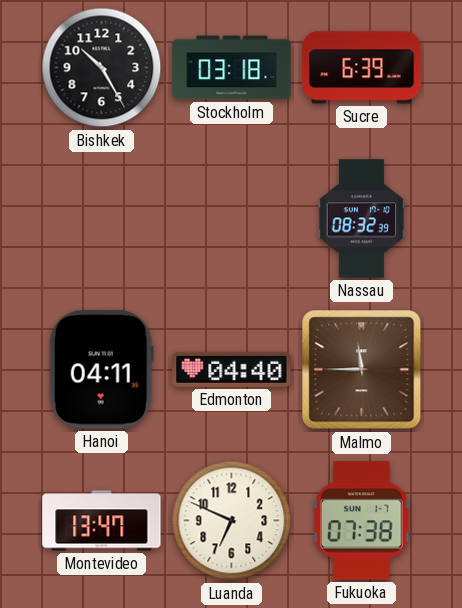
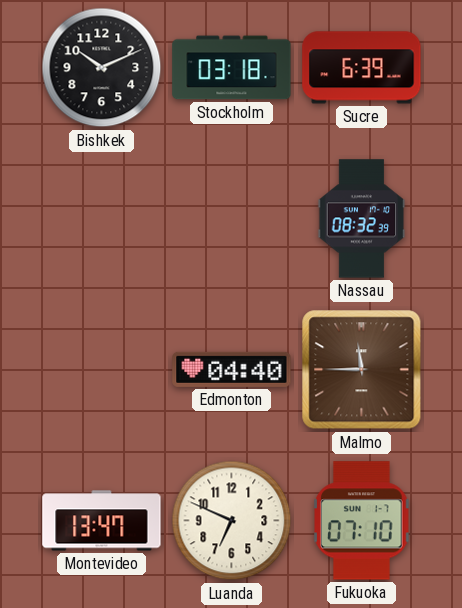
Bishkek: 10:25 -> 10:11
Hanoi: 04:11 -> none
Fukuoka: 07:38 -> 07:10
